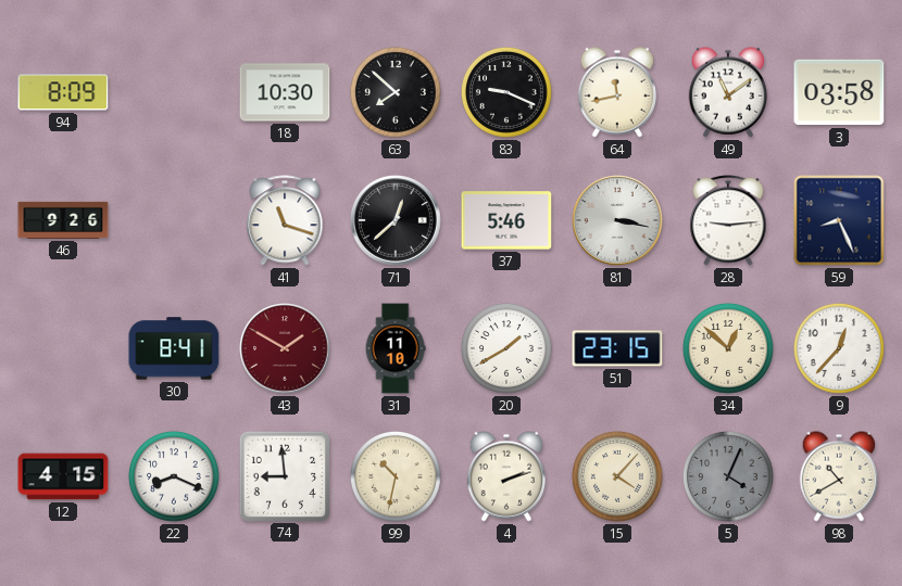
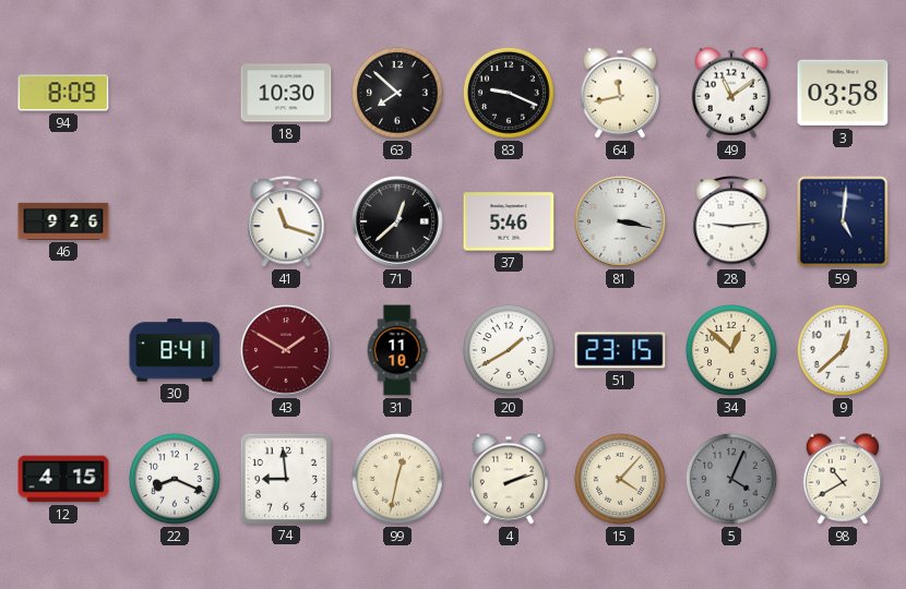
59: 8:26 -> 5:01
9: 12:37 -> 12:38
99: 10:32 -> 12:32
